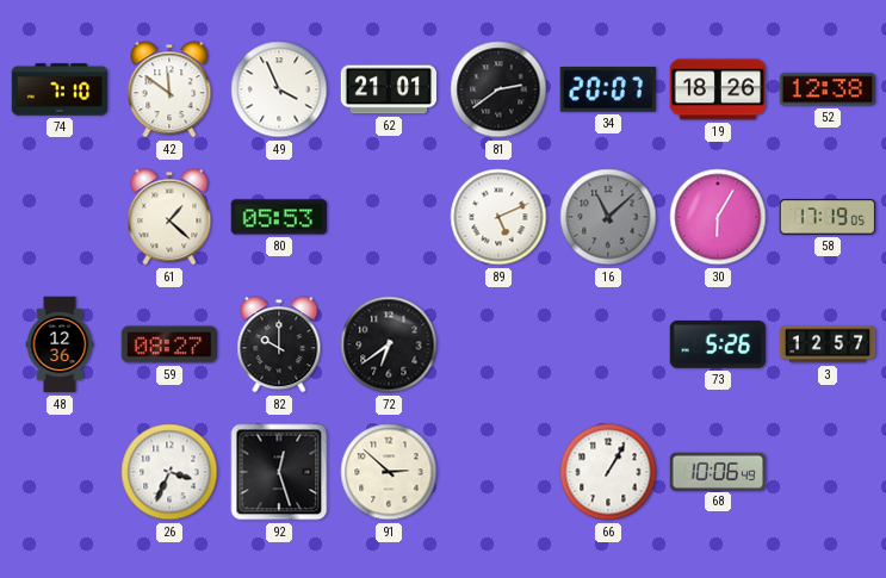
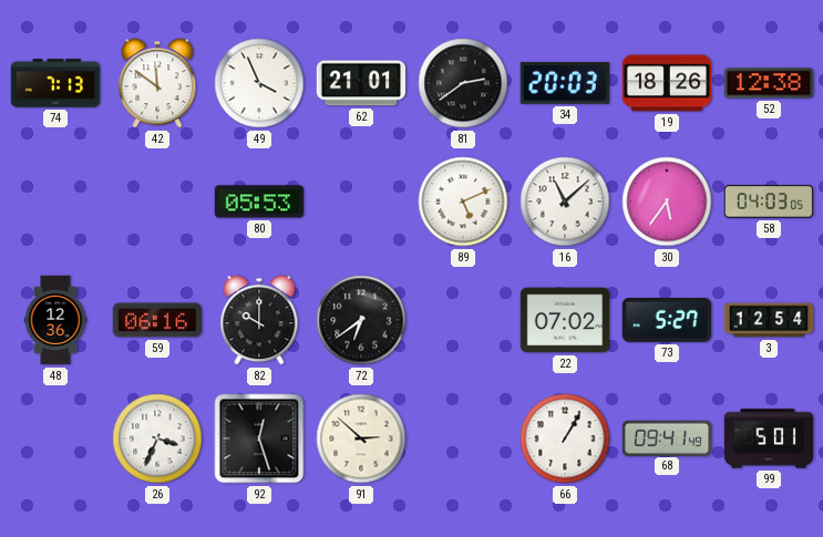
74: 7:10 -> 7:13
34: 20:07 -> 20:03
61: 1:22 -> none
16 dial: grey -> white
30: 6:05 -> 5:36
58: 17:19 -> 04:03
59: 08:27 -> 06:16
22: none -> 07:02
73: 5:26 -> 5:27
3: 12:57 -> 12:54
68: 10:06 -> 09:41
99: none -> 5:01
